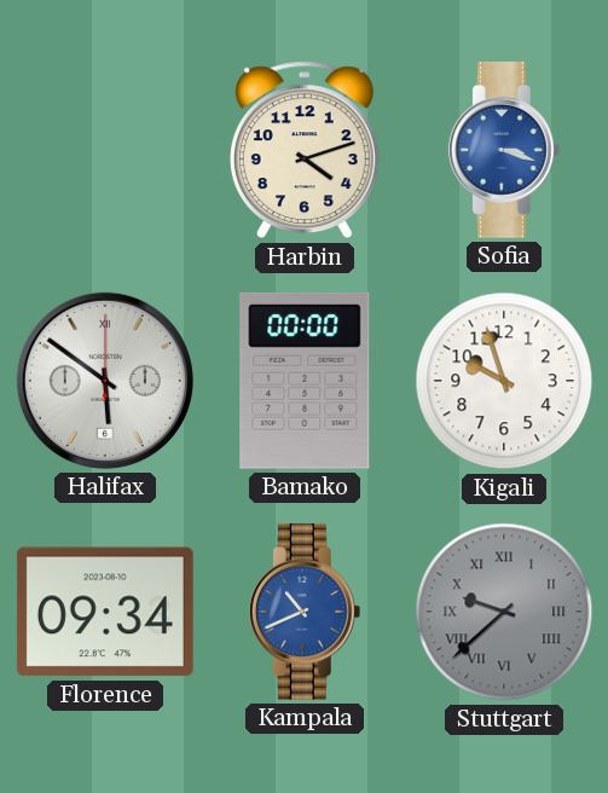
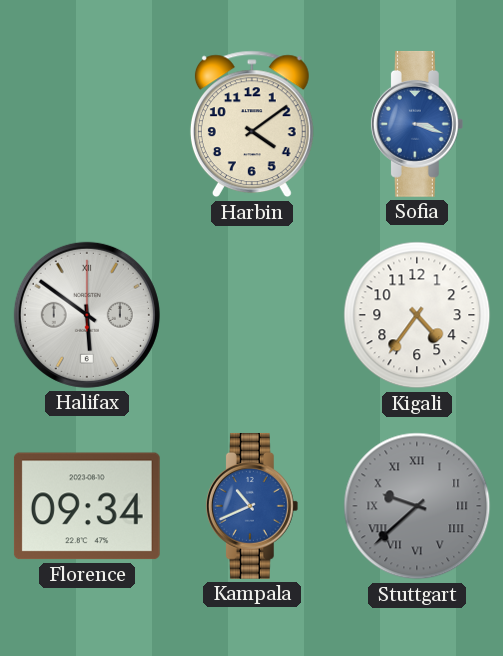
Harbin: 4:12 -> 4:09
Bamako: 00:00 -> none
Kigali: 9:57 -> 4:36
